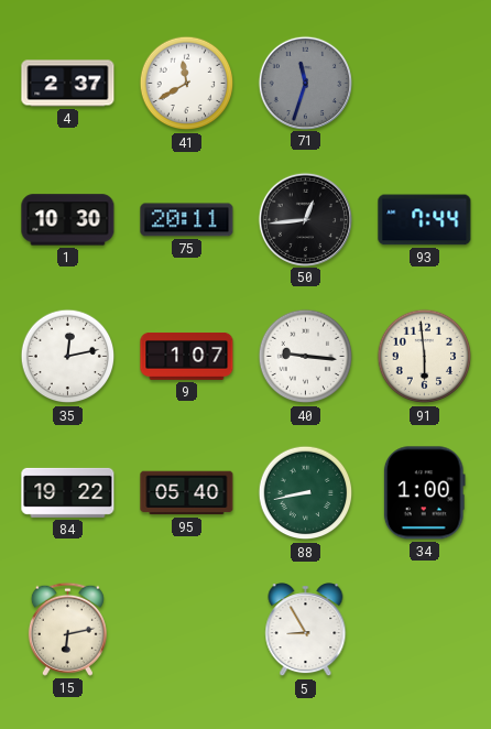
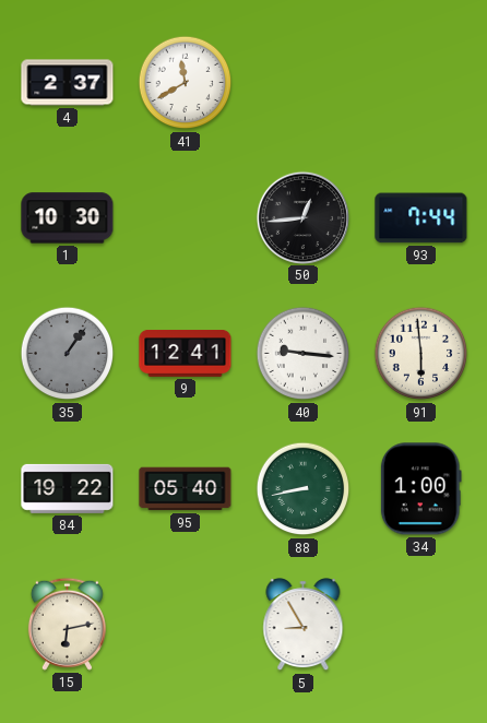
71: 11:33 -> none
75: 20:11 -> none
35: 12:13 -> 1:06
35 dial: white -> grey
9: 1:07 -> 12:41
